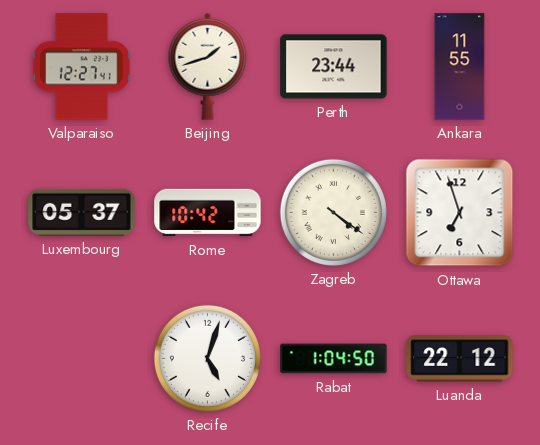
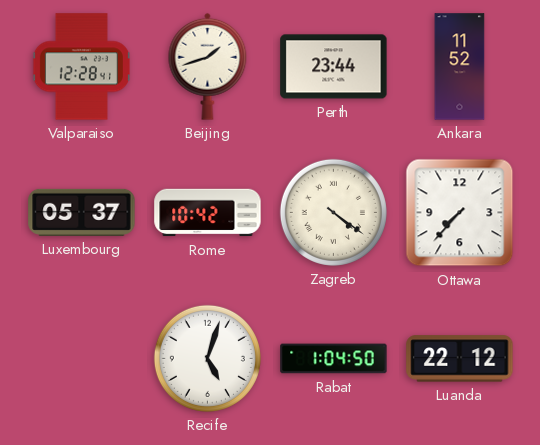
Valparaiso: 12:27 -> 12:28
Ankara: 11:55 -> 11:52
Ottawa: 6:57 -> 7:37
